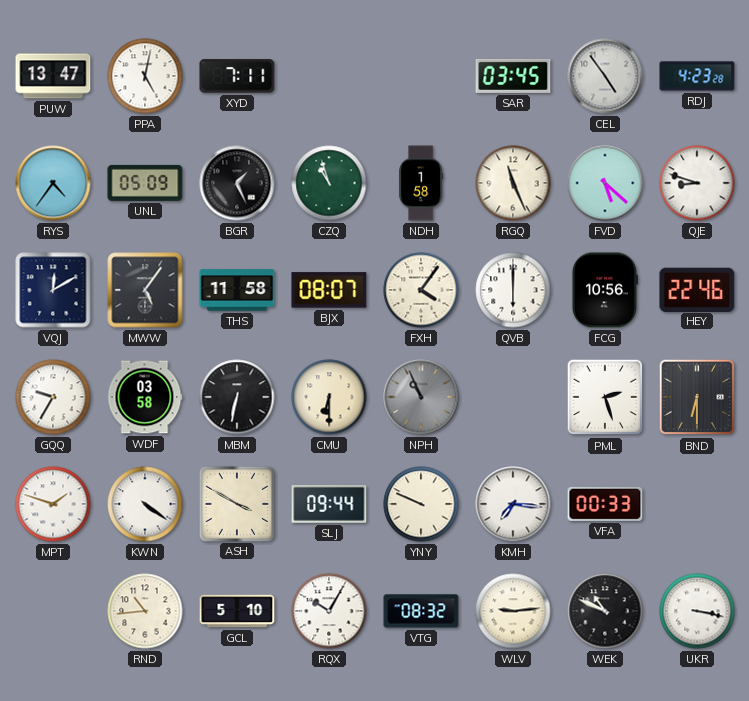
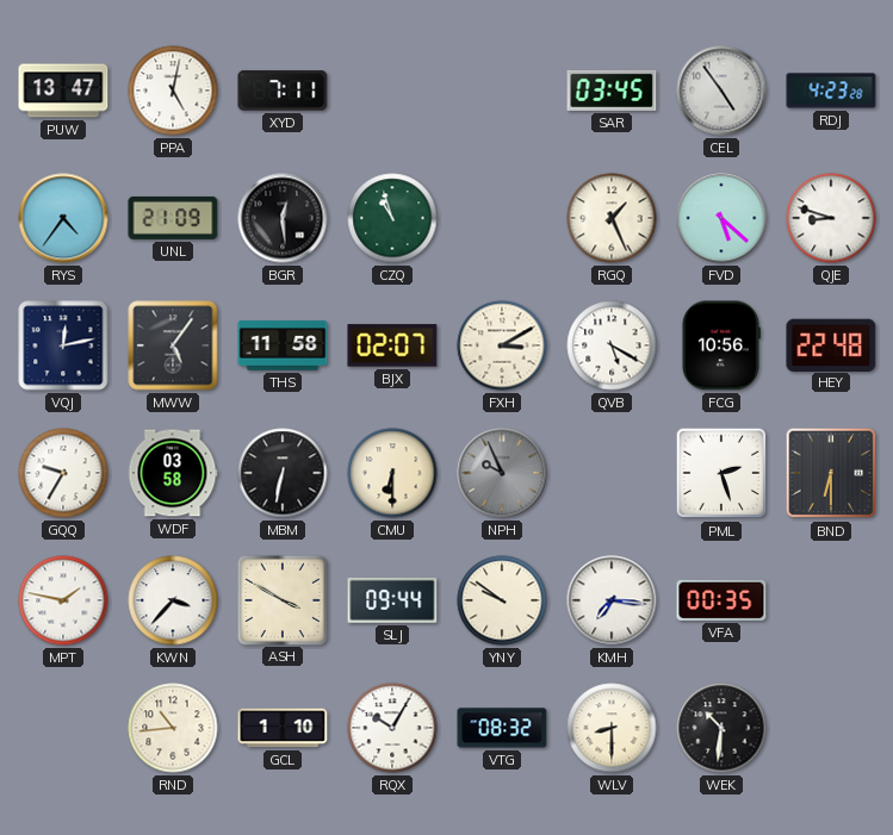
UNL: 05:09 -> 21:09
BGR: 1:26 -> 12:29
NDH: 1:58 -> none
RGQ: 11:26 -> 1:26
VQJ: 12:10 -> 12:13
BJX: 08:07 -> 02:07
FXH: 4:06 -> 3:10
QVB: 6:00 -> 5:20
HEY: 22:46 -> 22:48
NPH: 10:56 -> 9:56
MPT: 1:48 -> 1:47
KWN: 4:21 -> 3:37
YNY: 9:49 -> 9:51
VFA: 00:33 -> 00:35
GCL: 5:10 -> 1:10
WLV: 9:14 -> 8:30
WEK: 10:49 -> 10:31
UKR: 3:17 -> none
